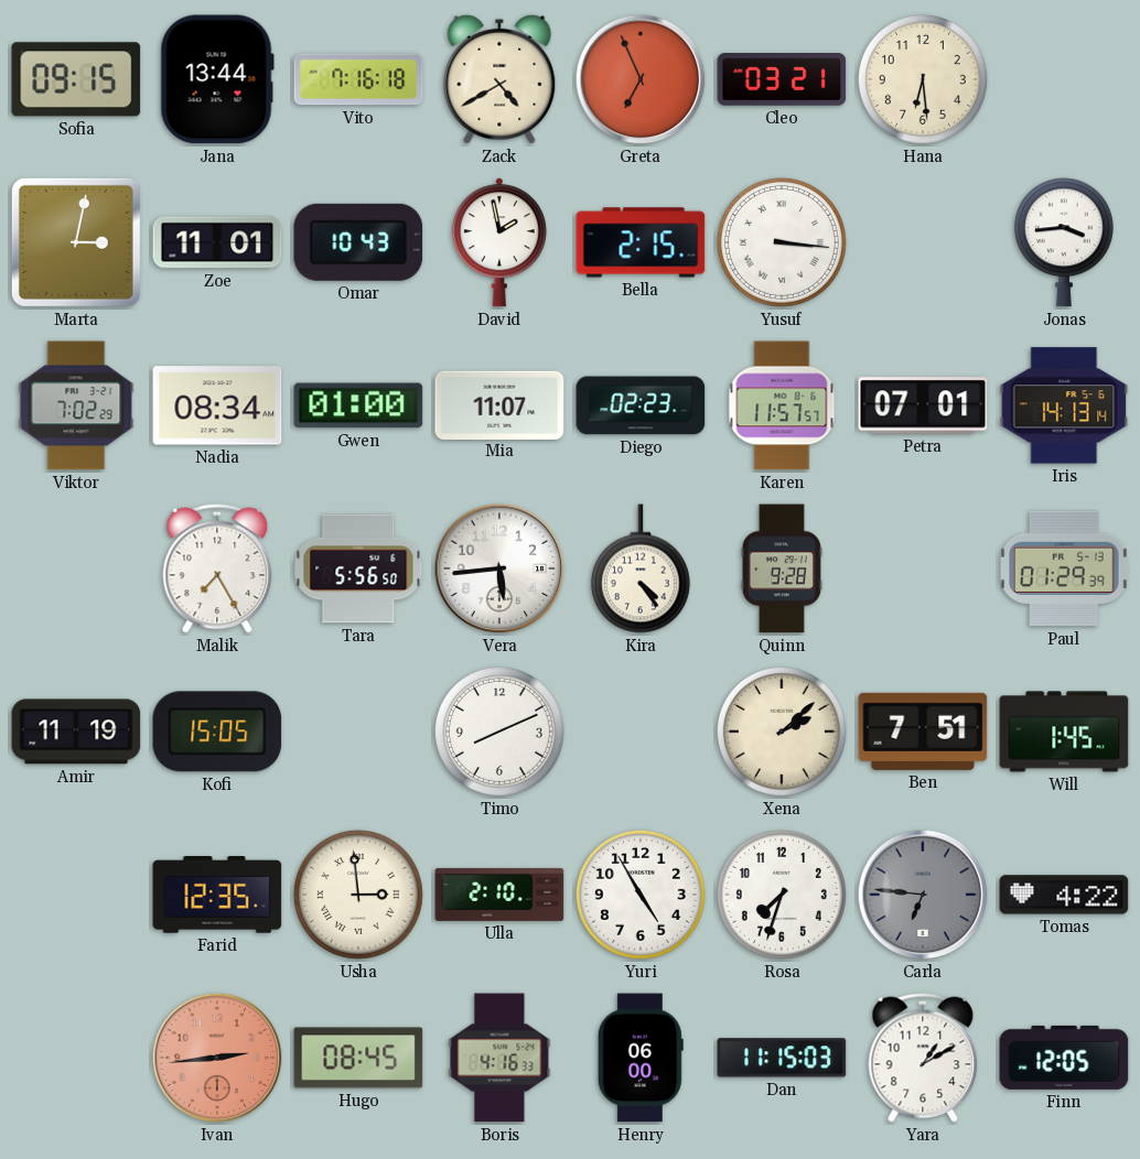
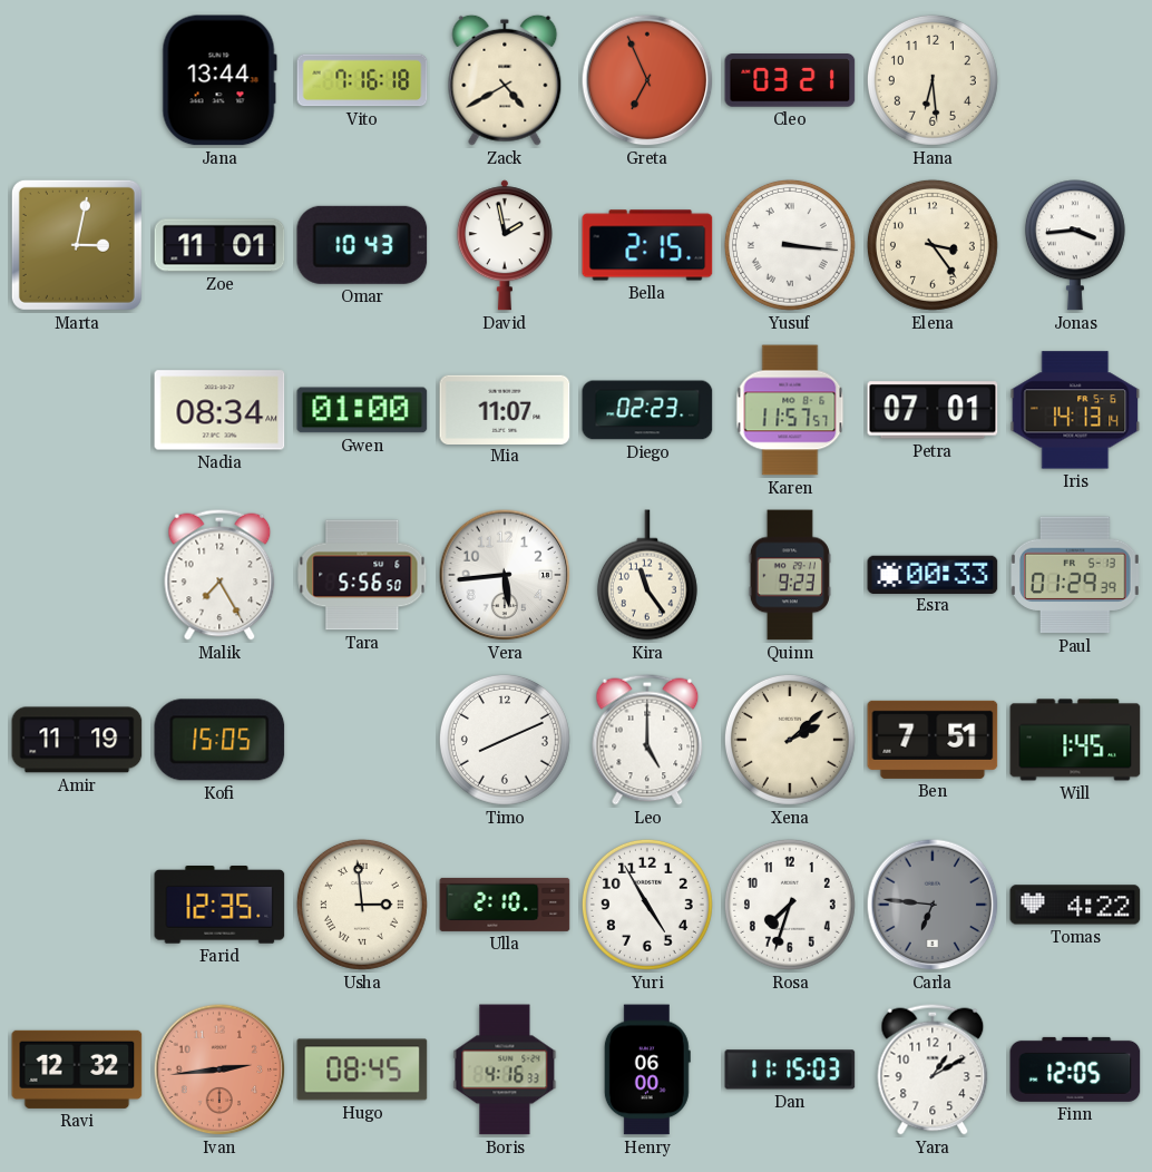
Sofia: 09:15 -> none
Elena: none -> 3:24
Viktor: 7:02 -> none
Kira: 4:24 -> 11:24
Quinn: 9:28 -> 9:23
Esra: none -> 00:33
Leo: none -> 5:00
Ravi: none -> 12:32
